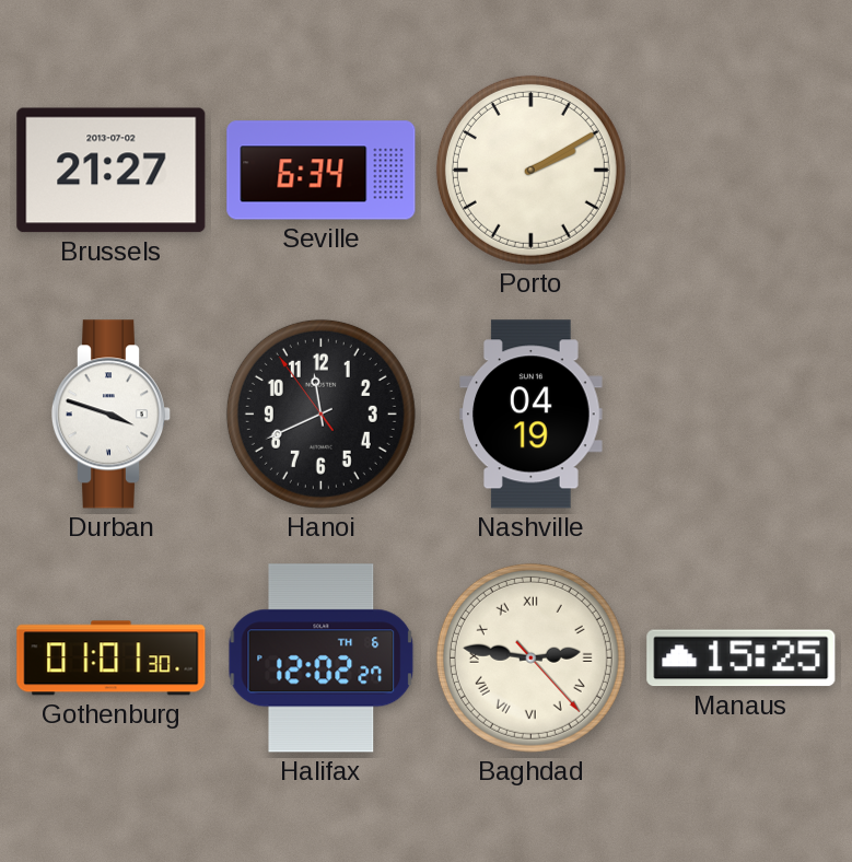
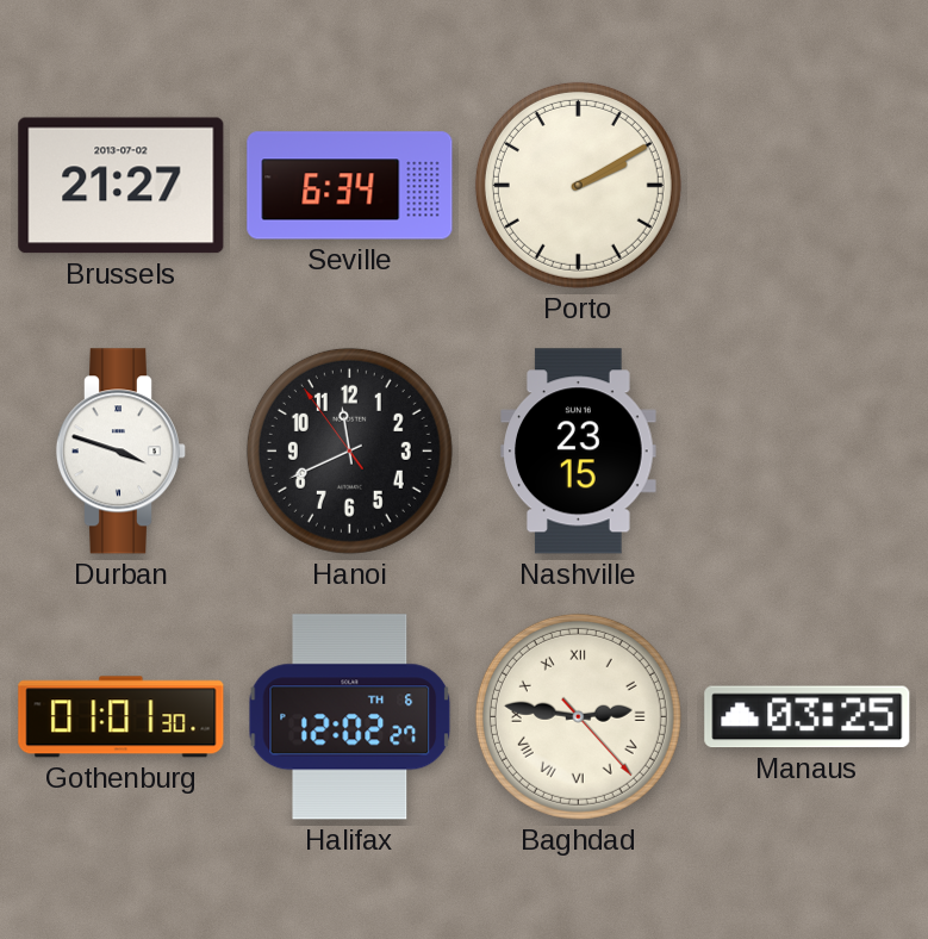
Nashville: 04:19 -> 23:15
Manaus: 15:25 -> 03:25
